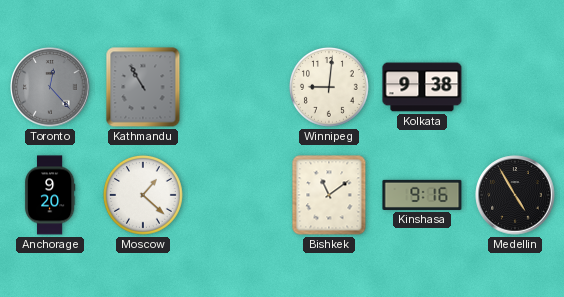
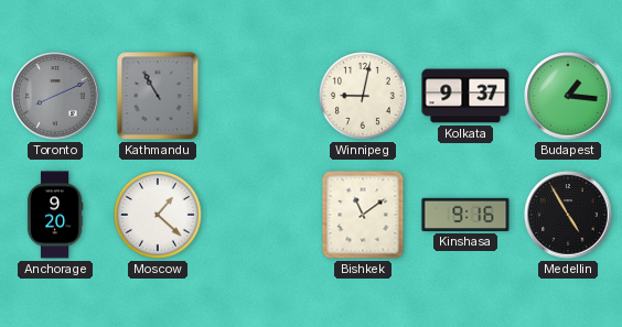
Toronto: 12:23 -> 8:11
Winnipeg: 9:01 -> 9:02
Kolkata: 9:38 -> 9:37
Budapest: none -> 1:16
